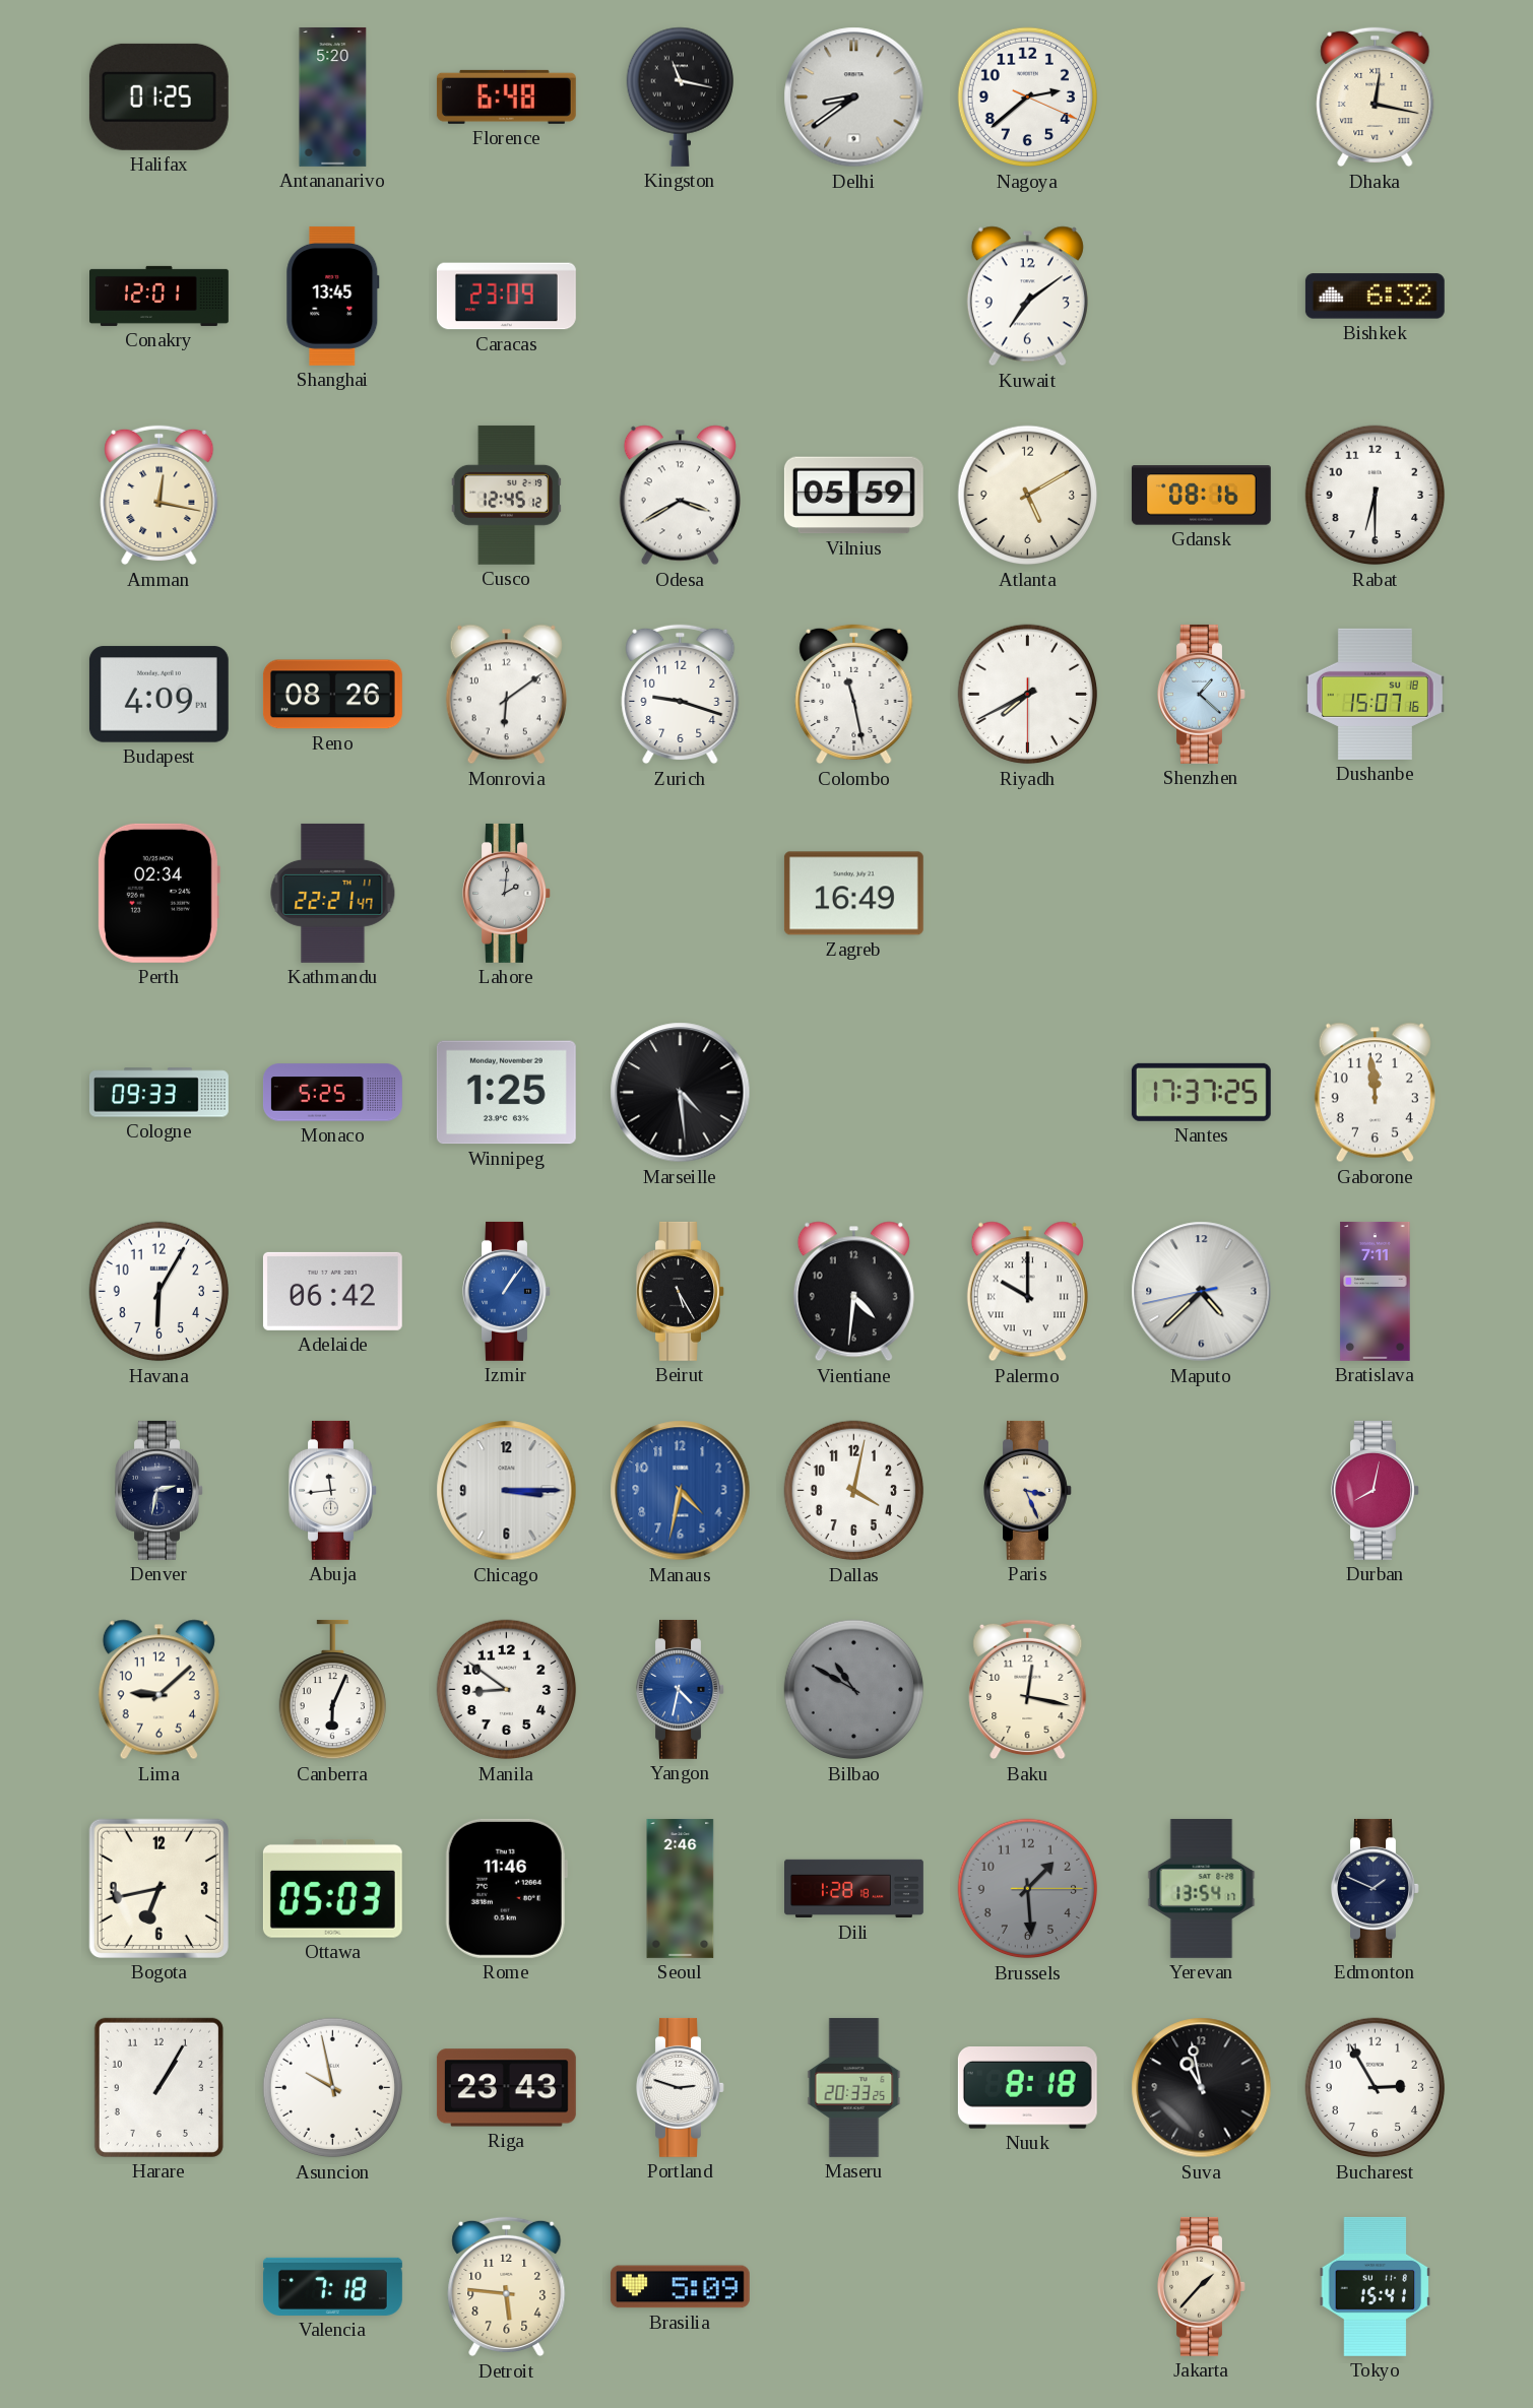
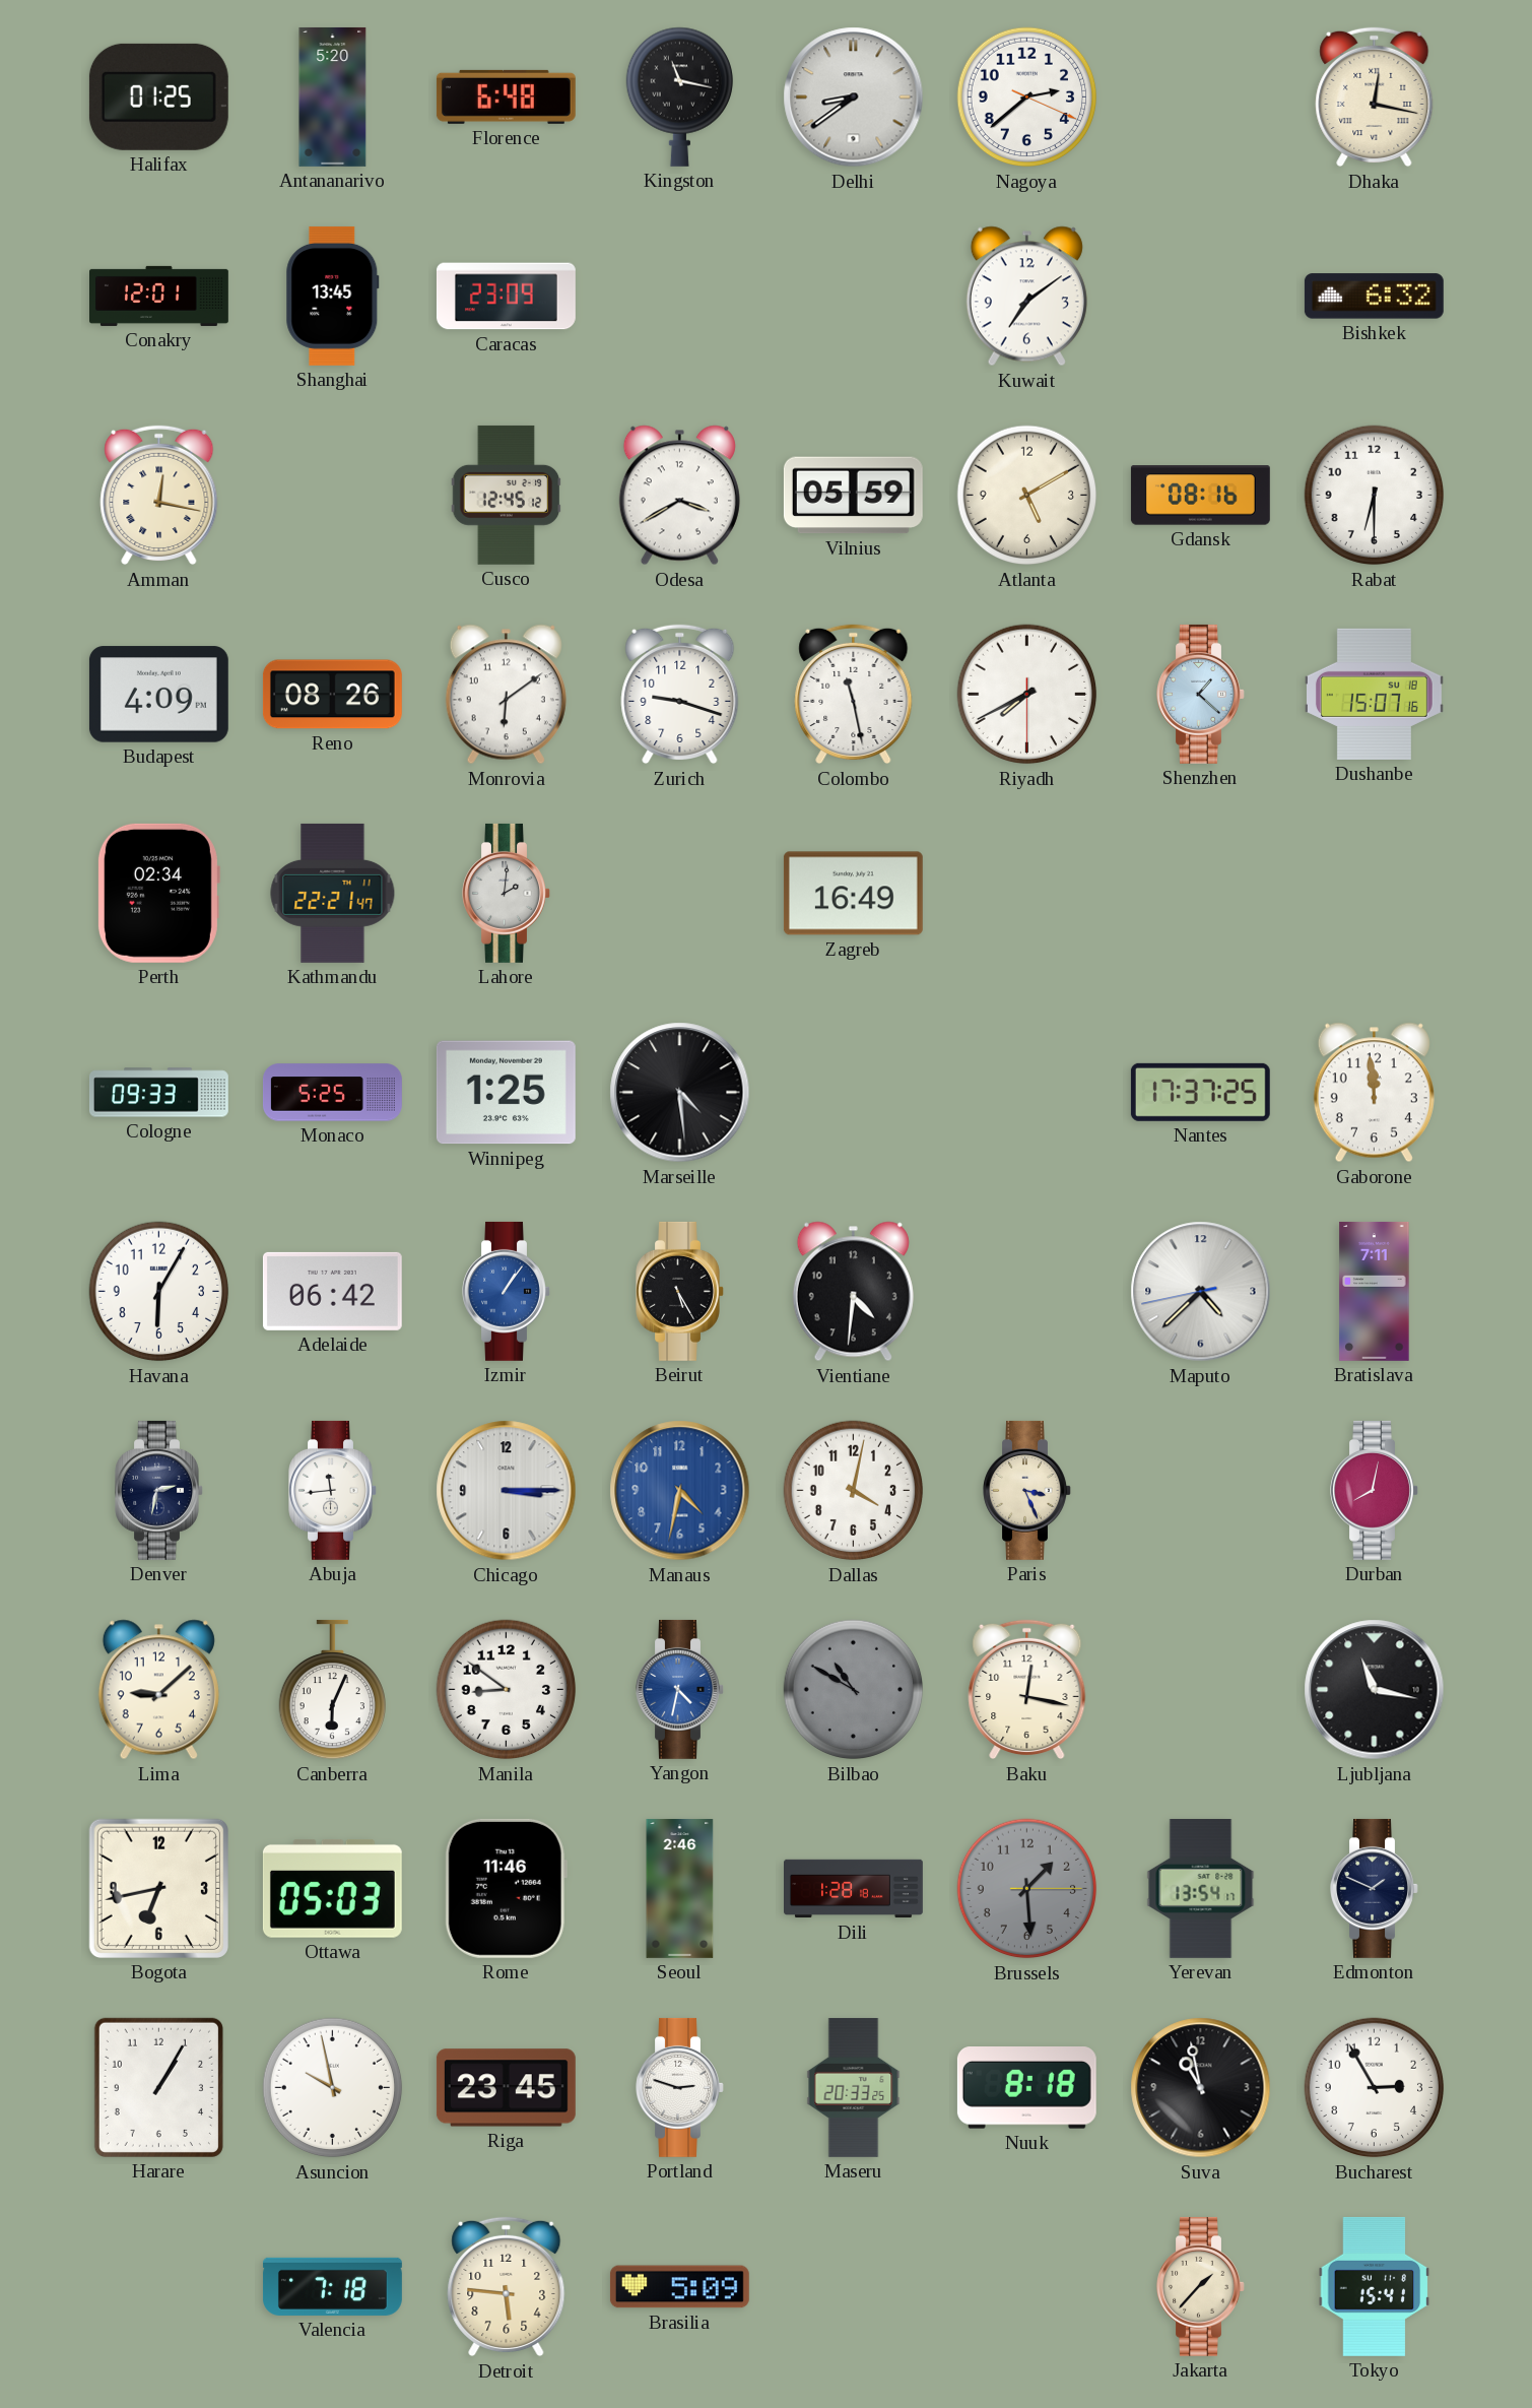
Palermo: 10:00 -> none
Ljubljana: none -> 11:17
Riga: 23:43 -> 23:45
